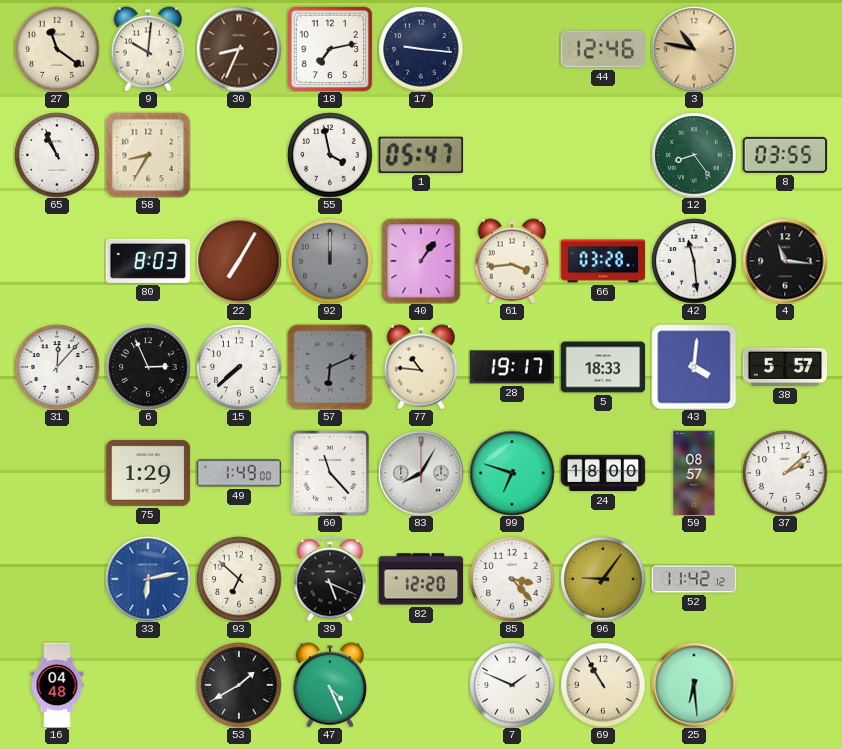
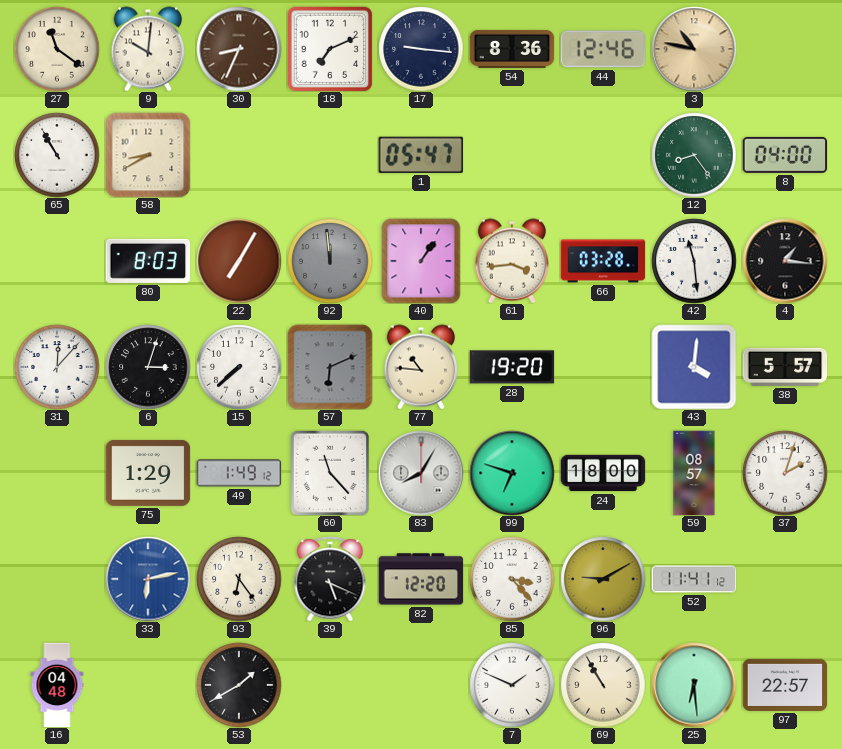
18: 7:13 -> 7:11
54: none -> 8:36
65: 10:56 -> 10:55
58: 8:35 -> 8:40
55: 3:58 -> none
8: 03:55 -> 04:00
92: 12:00 -> 11:59
4: 11:16 -> 1:16
6: 2:56 -> 3:03
28: 19:17 -> 19:20
5: 18:33 -> none
49: 1:49:00 -> 1:49:12
37: 2:08 -> 2:03
93: 6:52 -> 6:24
96: 9:06 -> 9:10
52: 11:42 -> 11:41
47: 4:26 -> none
97: none -> 22:57
